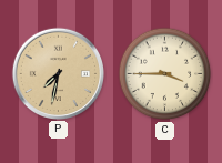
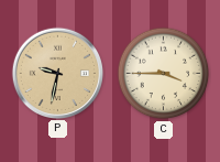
P: 7:32 -> 9:32
